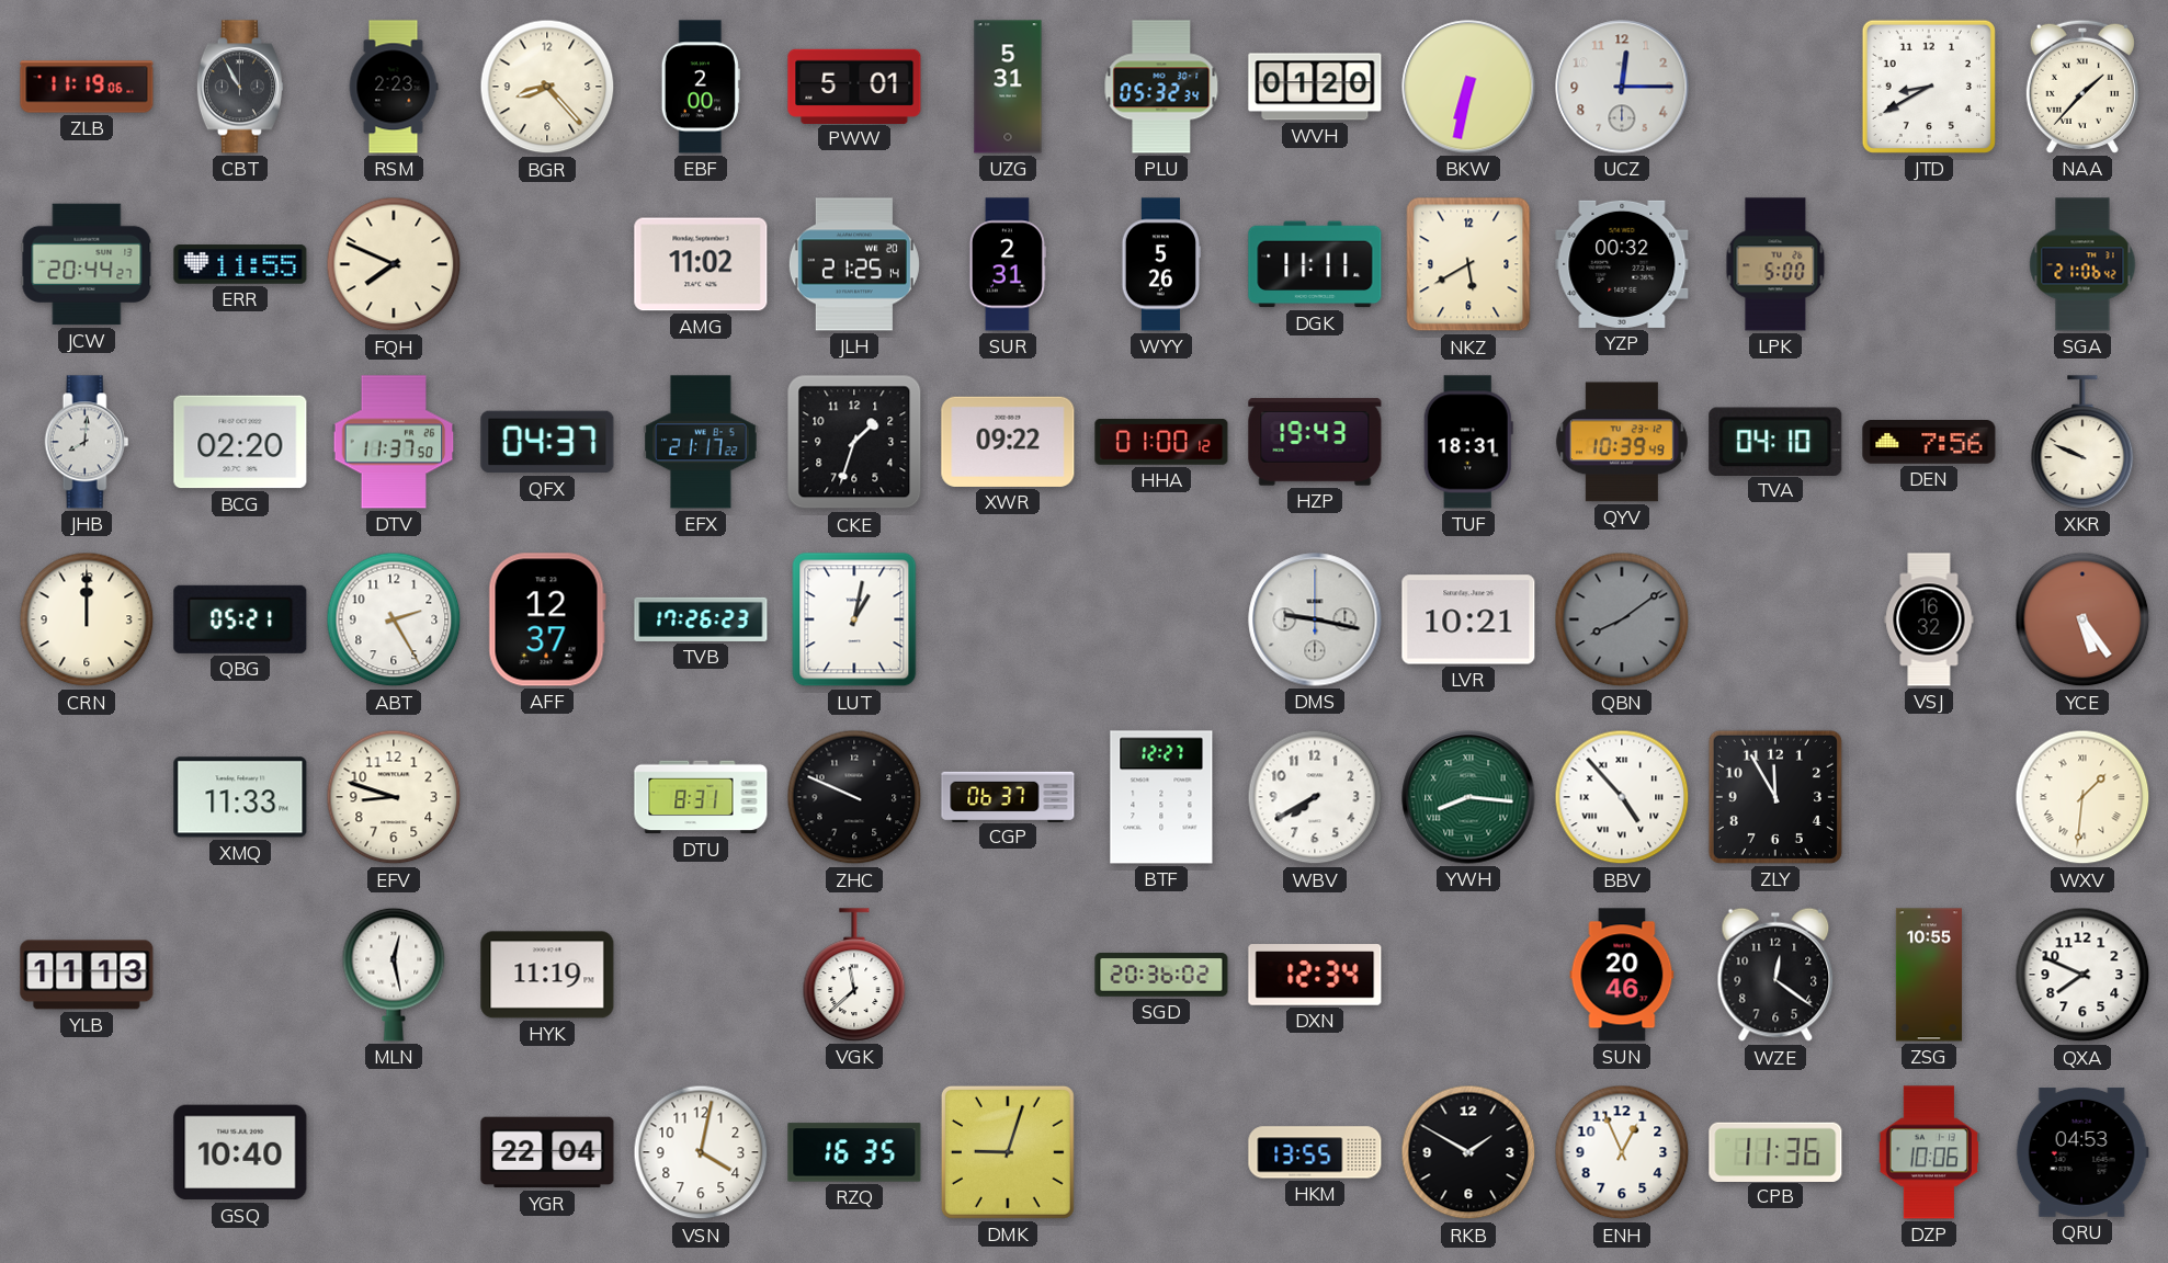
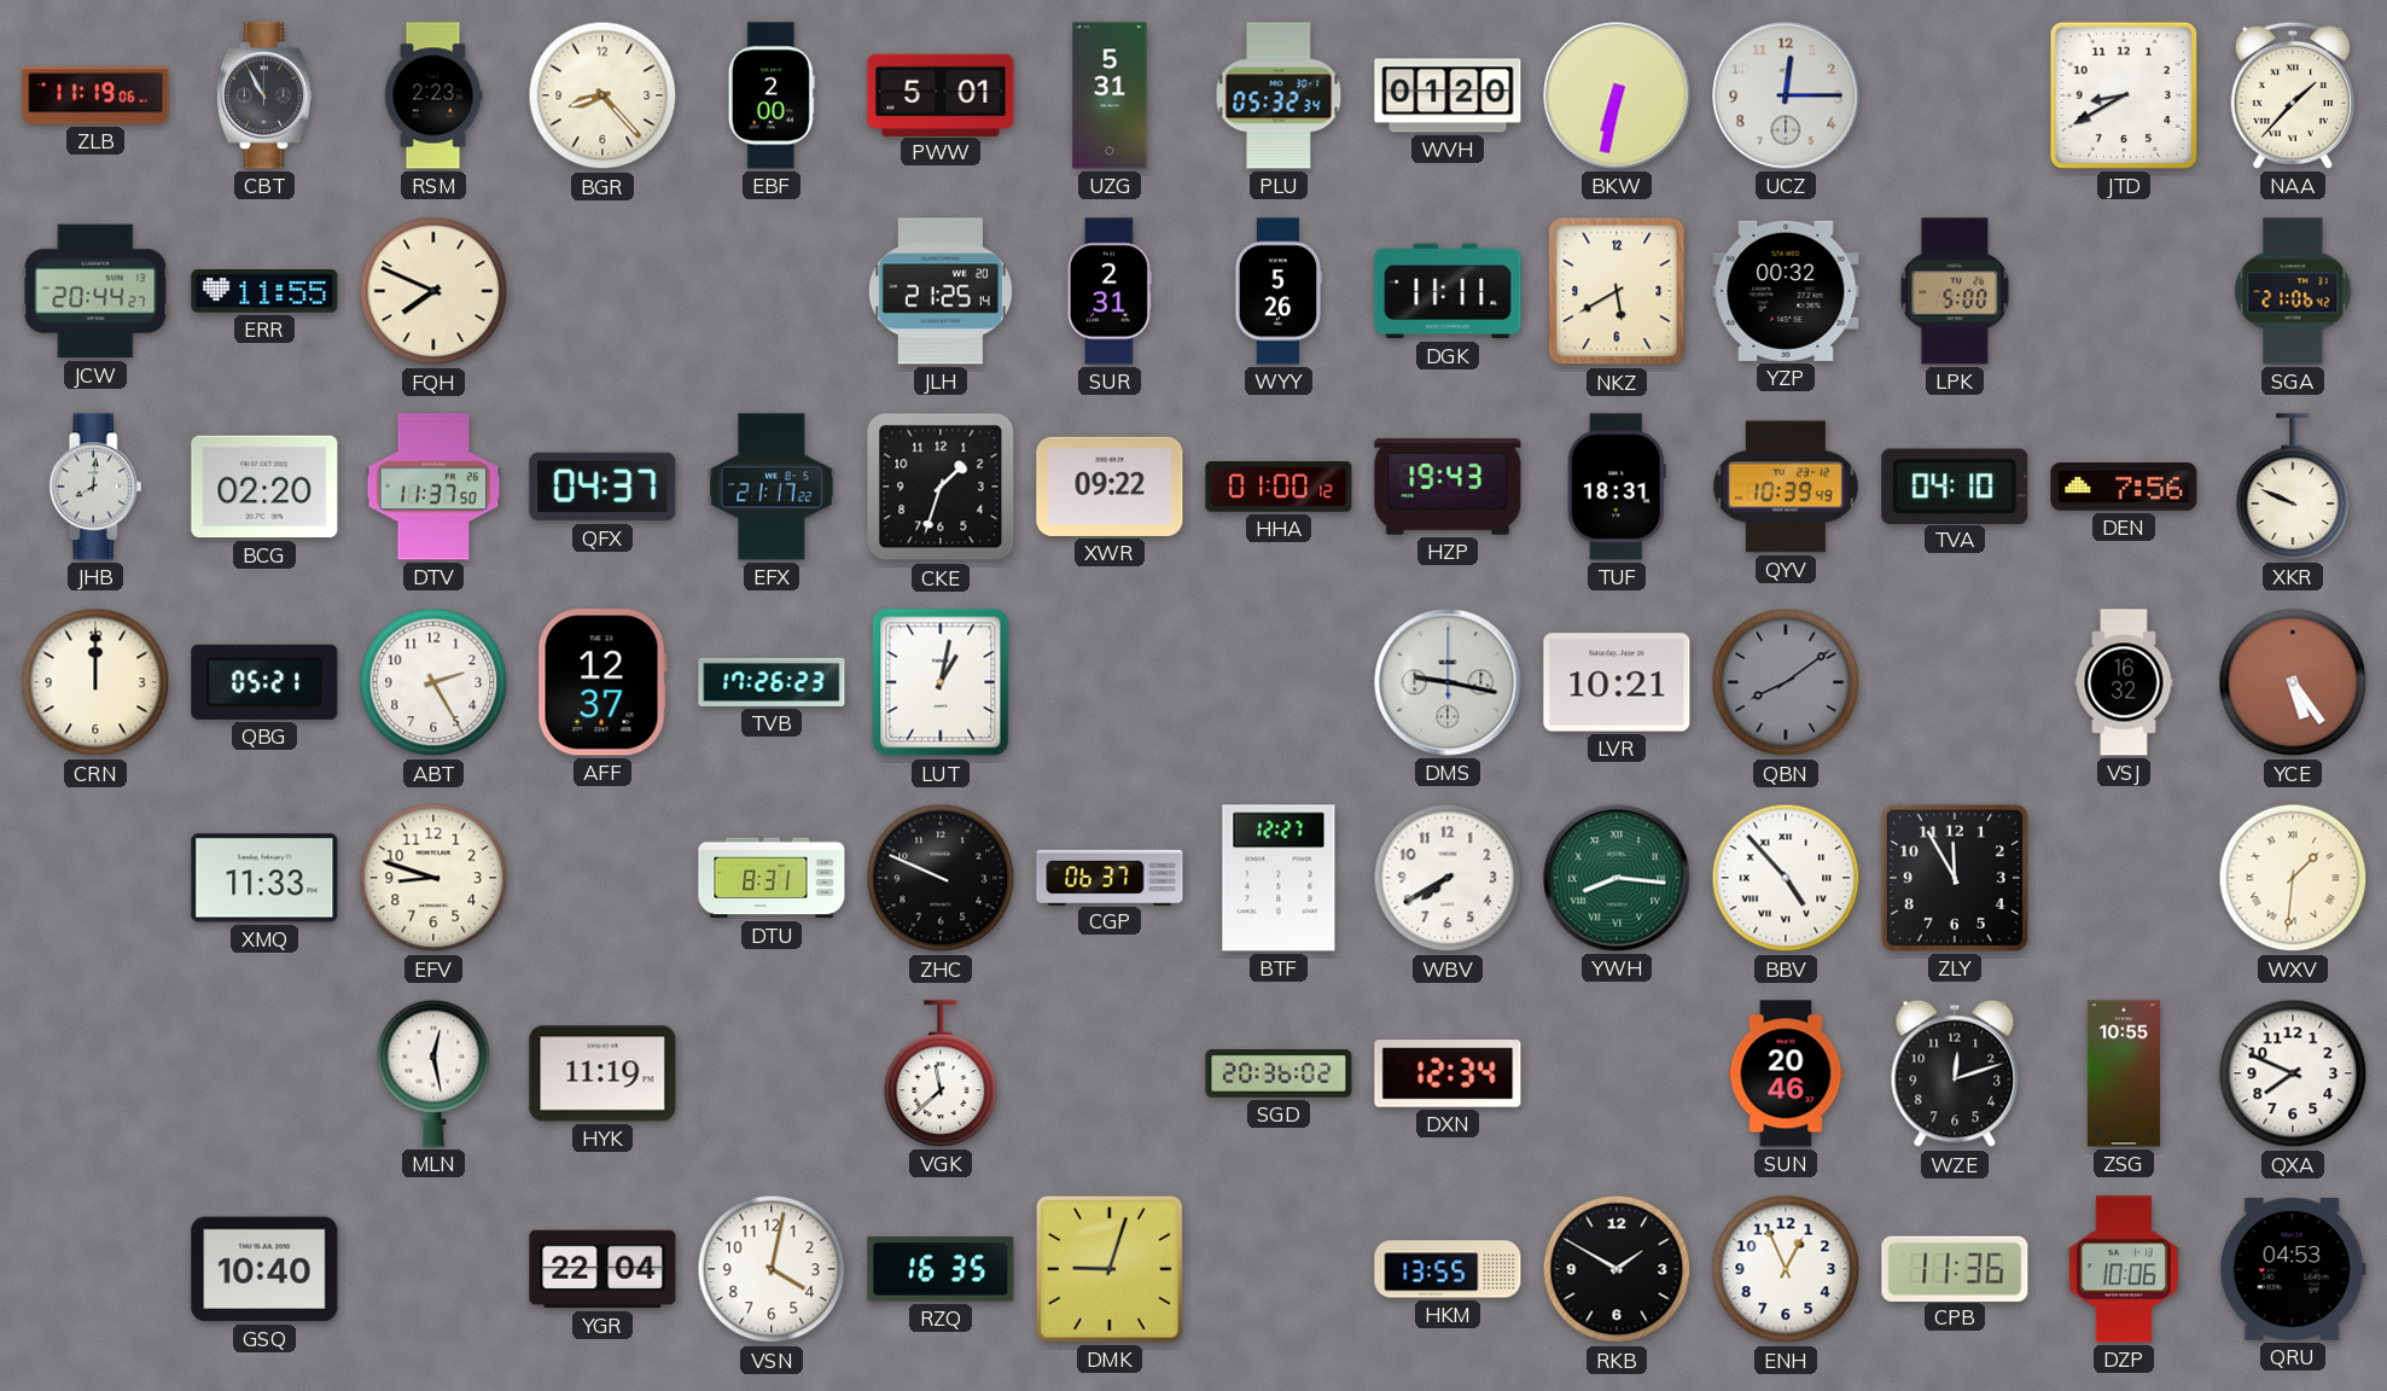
AMG: 11:02 -> none
YLB: 11:13 -> none
WZE: 12:21 -> 12:12
